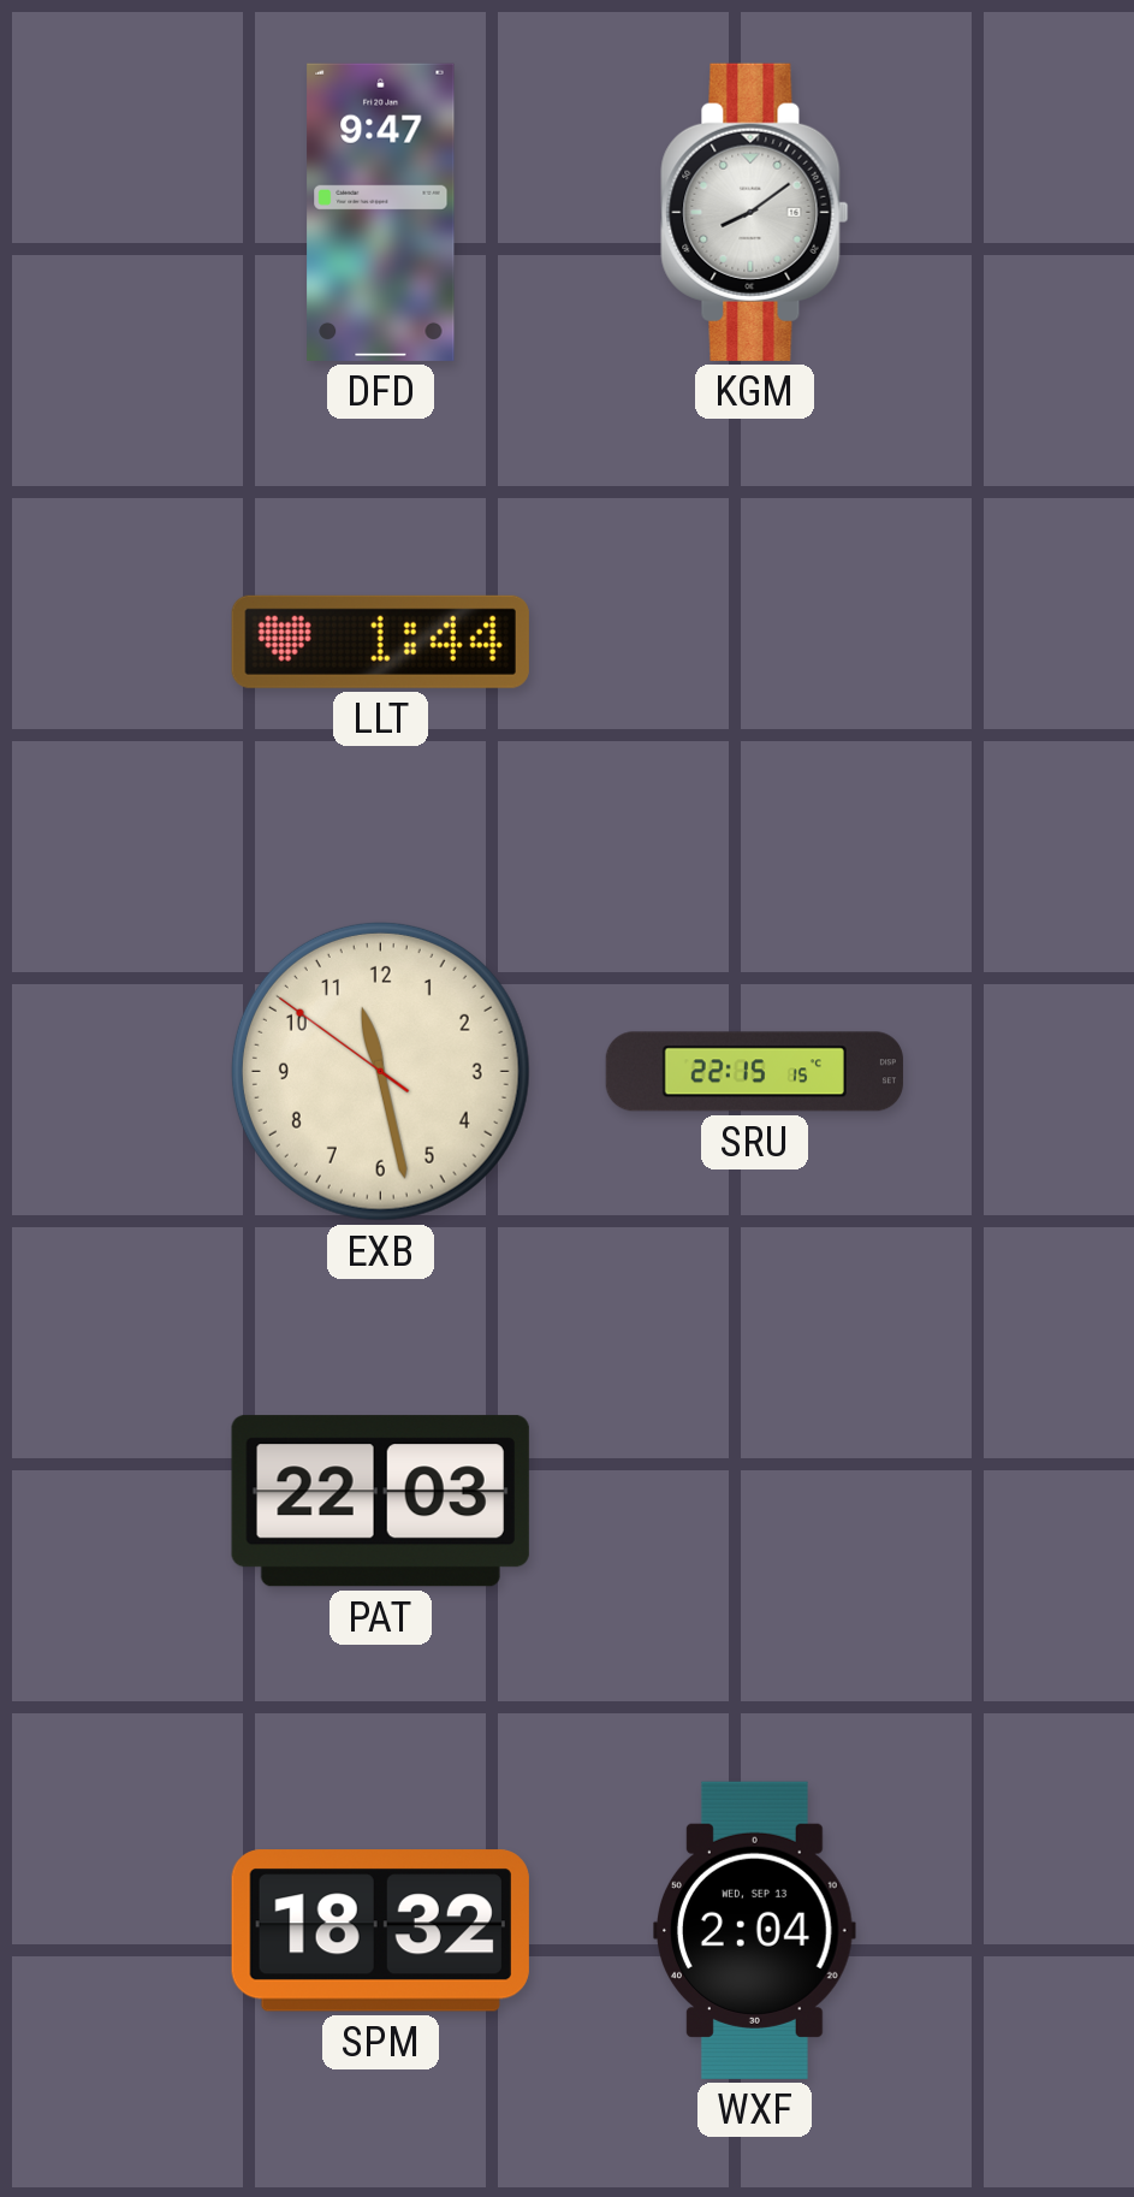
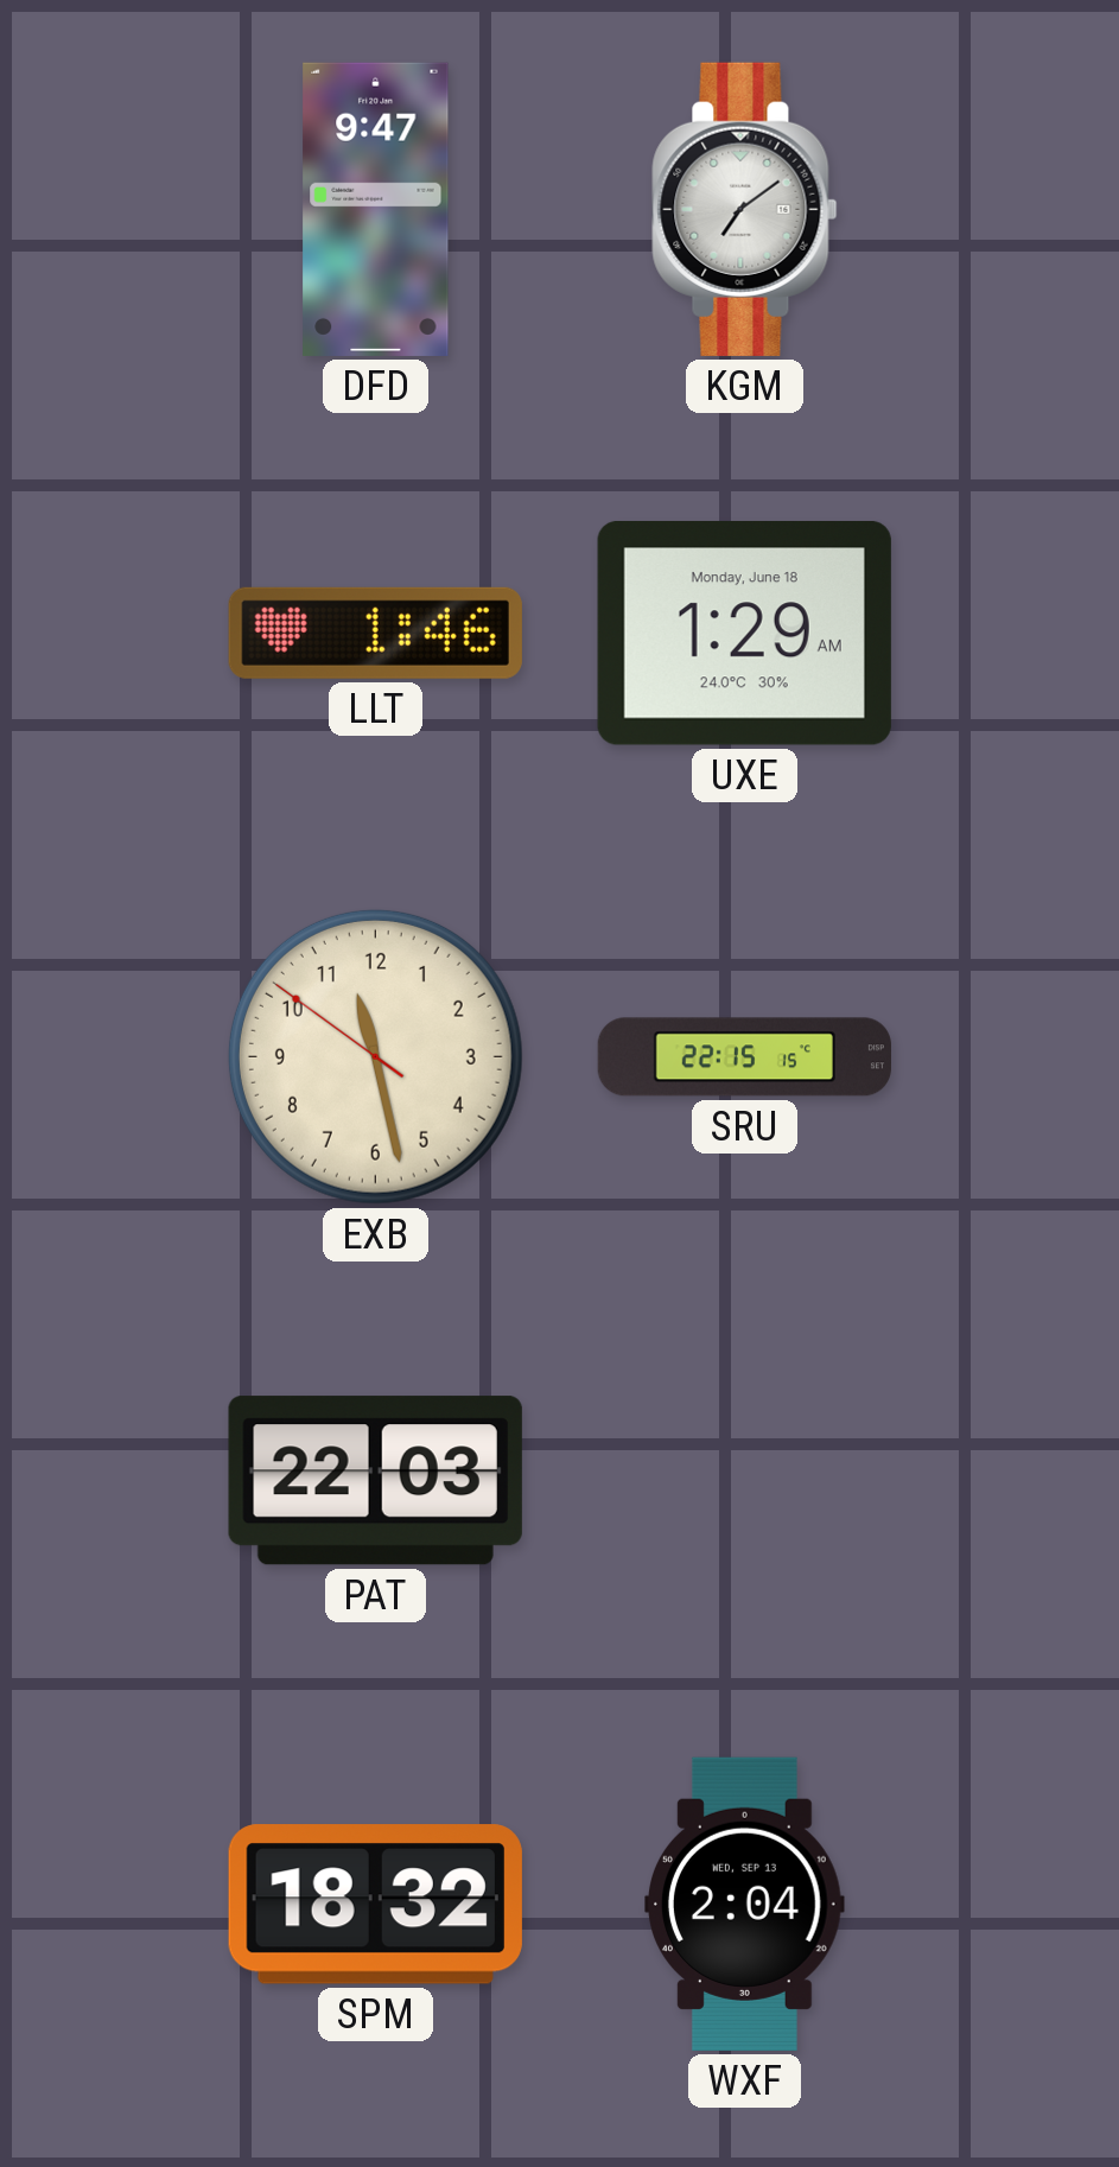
KGM: 8:09 -> 7:09
LLT: 1:44 -> 1:46
UXE: none -> 1:29
